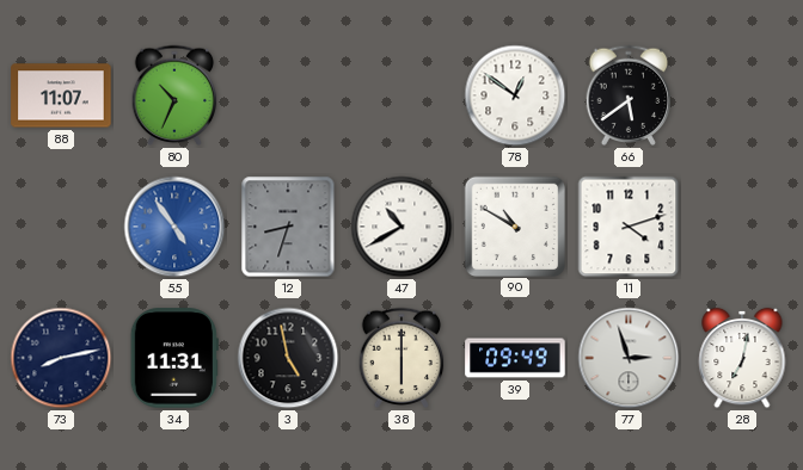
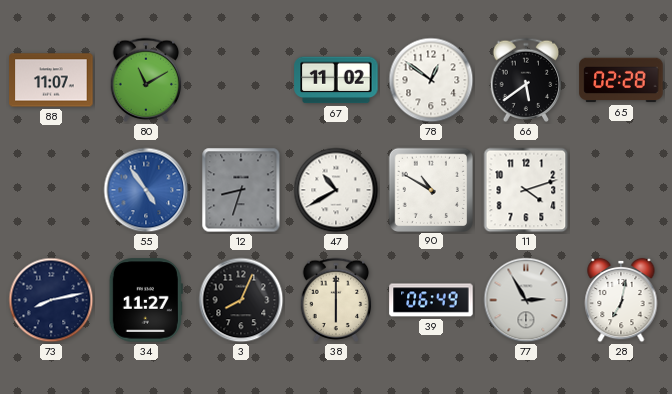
80: 10:34 -> 11:10
67: none -> 11:02
65: none -> 02:28
34: 11:31 -> 11:27
3: 4:58 -> 8:04
39: 09:49 -> 06:49
77: 2:57 -> 2:55
